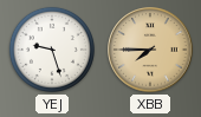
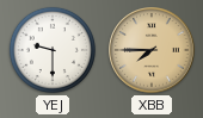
YEJ: 9:27 -> 9:30
